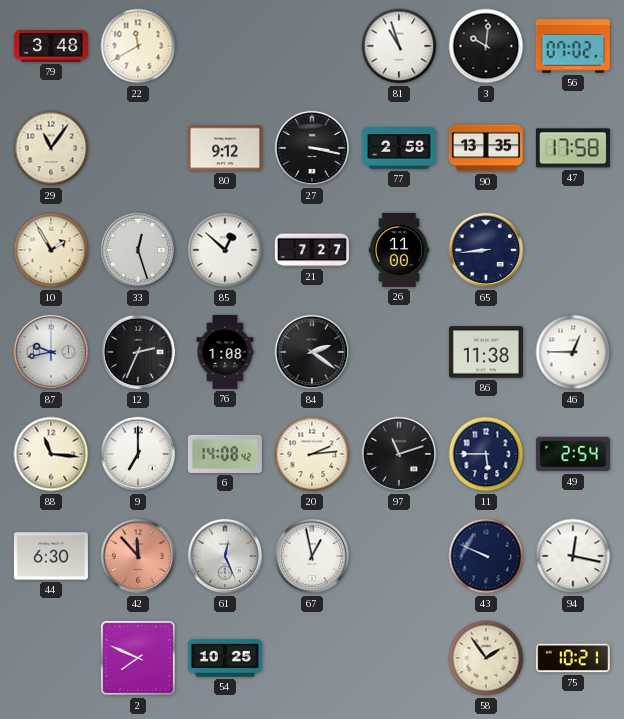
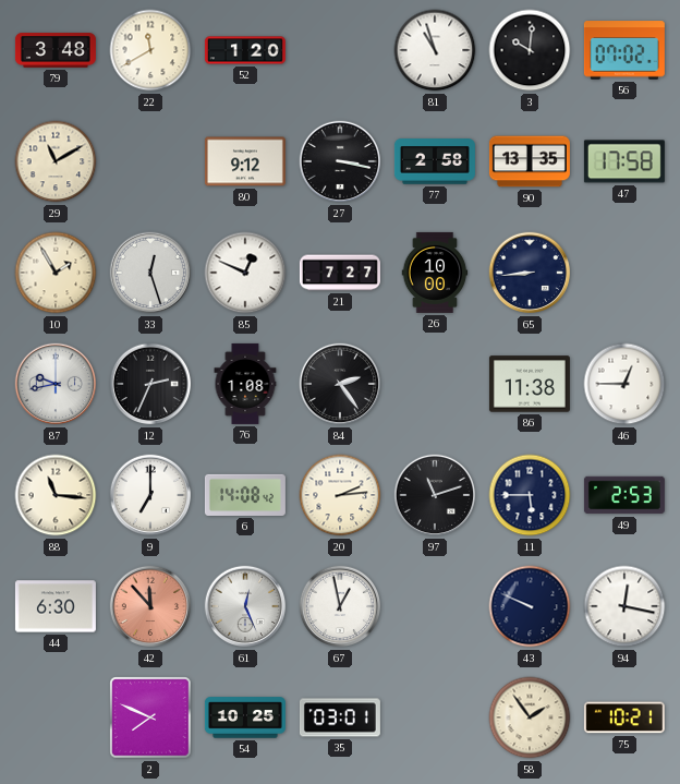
52: none -> 1:20
29: 11:06 -> 11:10
85: 12:52 -> 12:49
26: 11:00 -> 10:00
84: 2:21 -> 2:24
49: 2:54 -> 2:53
35: none -> 03:01
